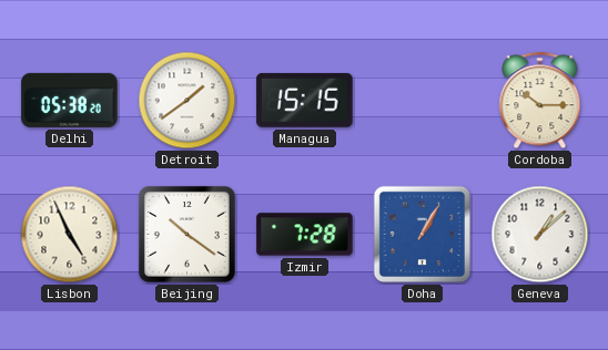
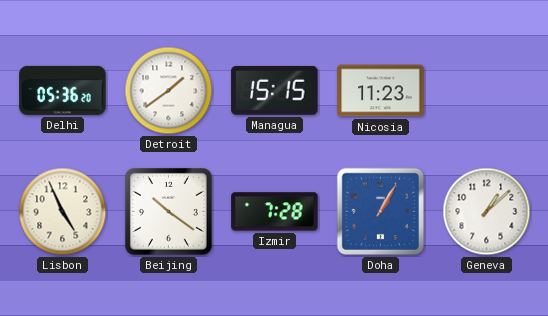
Delhi: 05:38 -> 05:36
Nicosia: none -> 11:23
Cordoba: 10:15 -> none
